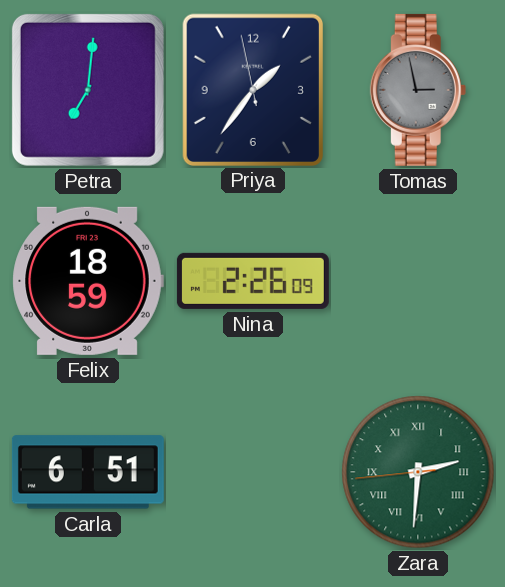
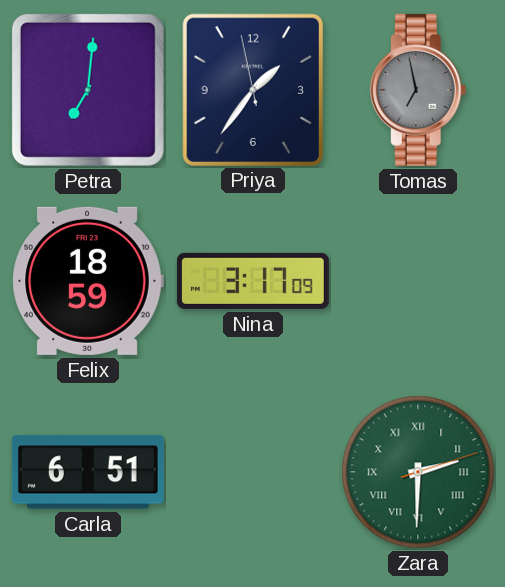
Tomas: 2:58 -> 6:58
Nina: 2:26 -> 3:17
Zara: 2:30:44 -> 2:30:12
